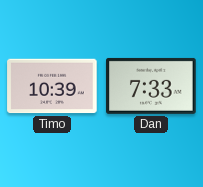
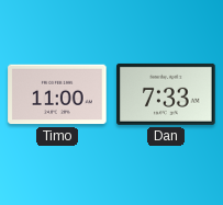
Timo: 10:39 -> 11:00
